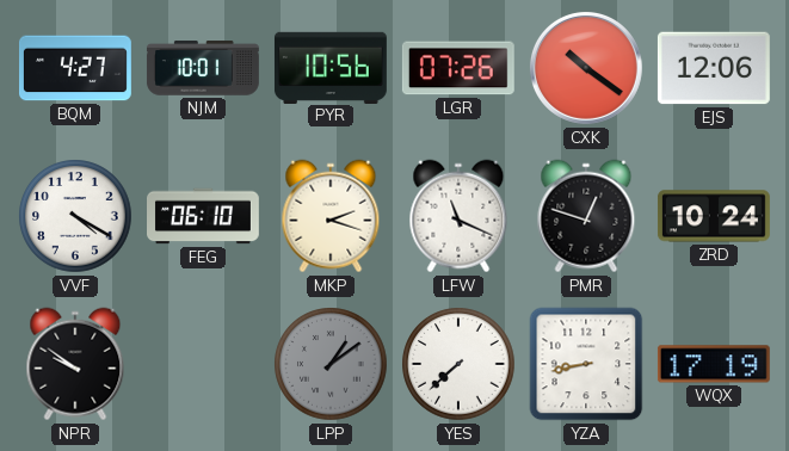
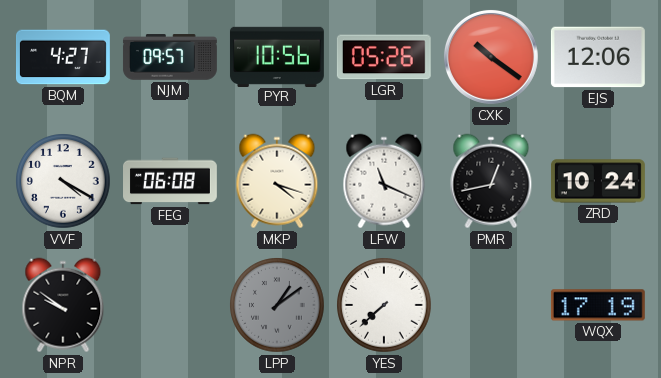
NJM: 10:01 -> 09:57
LGR: 07:26 -> 05:26
FEG: 06:10 -> 06:08
MKP: 2:18 -> 4:18
PMR: 12:48 -> 12:43
YZA: 8:43 -> none
